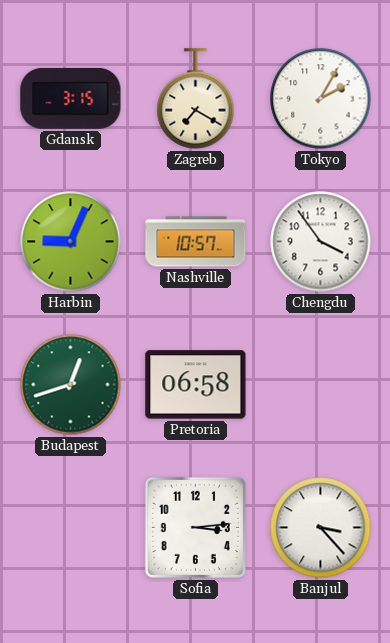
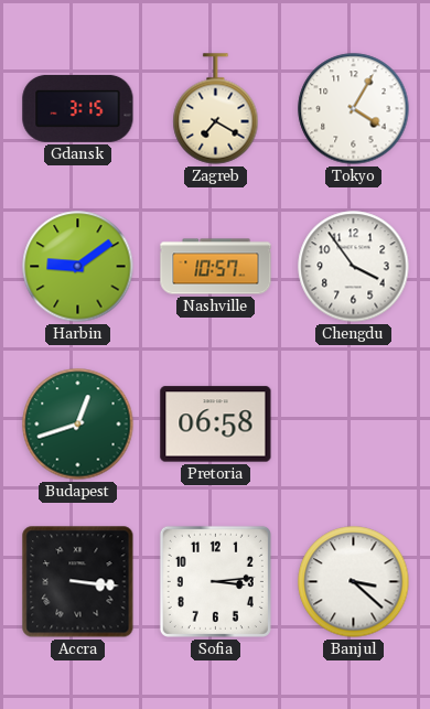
Tokyo: 2:05 -> 4:05
Harbin: 9:04 -> 9:09
Accra: none -> 3:16
Banjul: 3:23 -> 3:22
